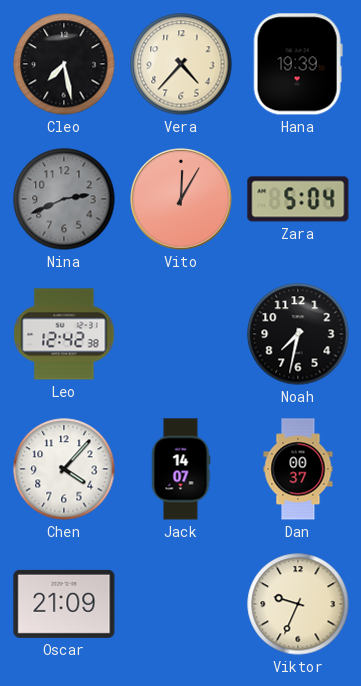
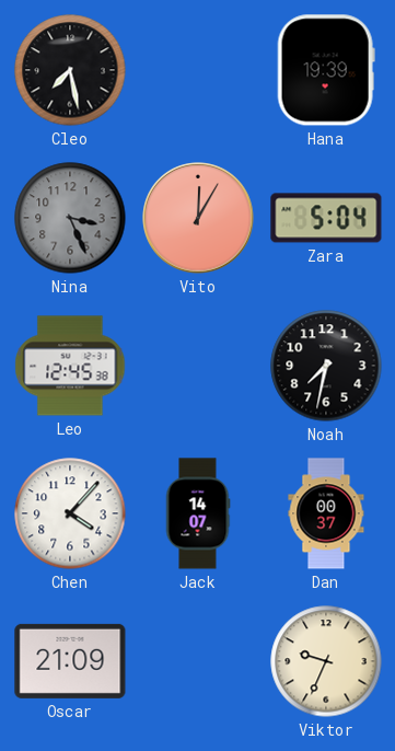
Vera: 4:37 -> none
Nina: 2:41 -> 3:26
Leo: 12:42 -> 12:45
